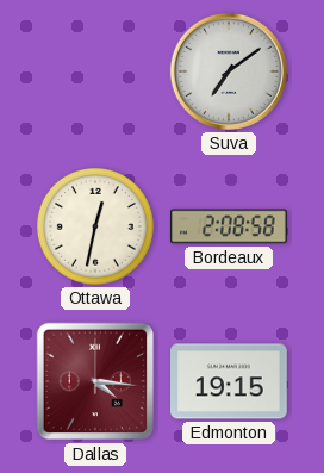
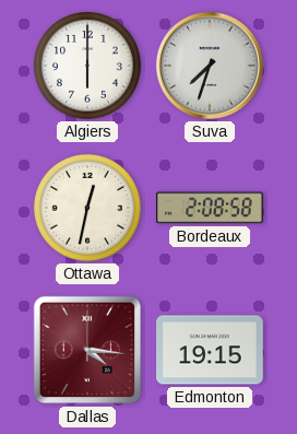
Algiers: none -> 6:00
Suva: 7:09 -> 7:33
